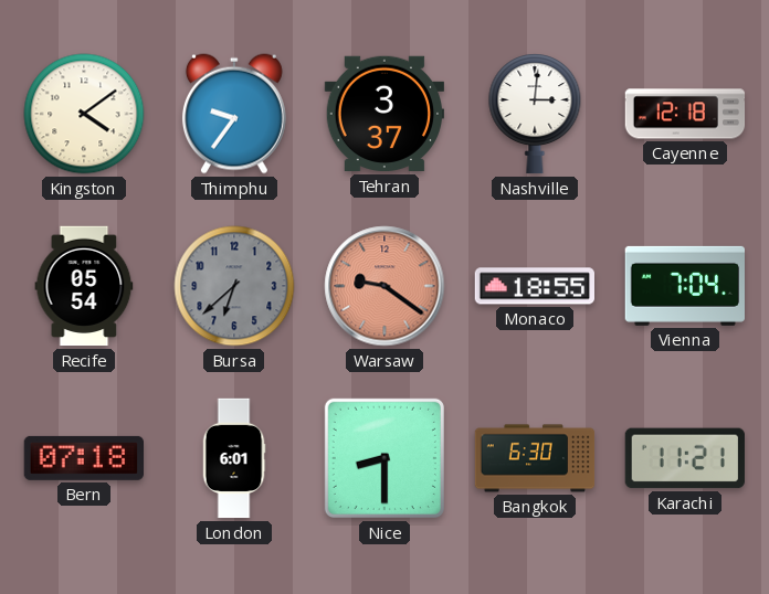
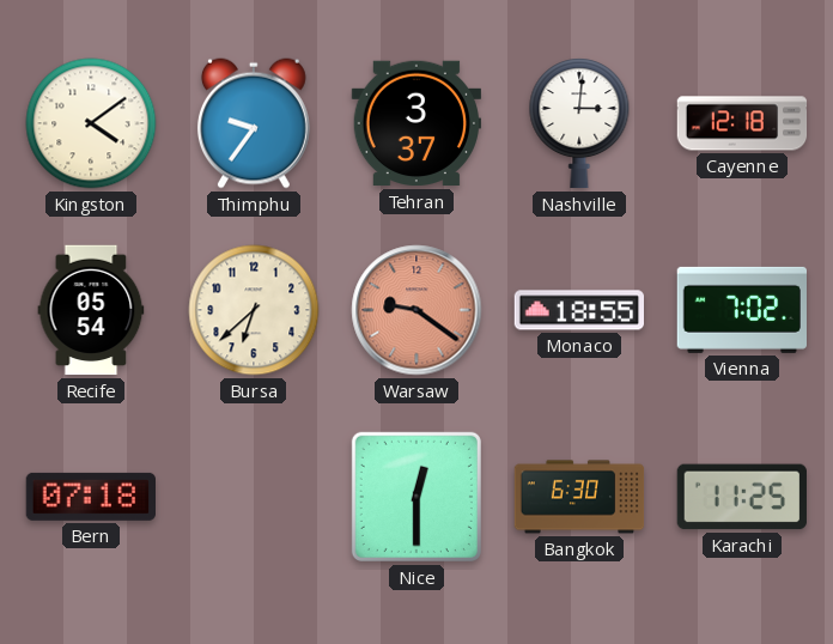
Bursa dial: grey -> cream
Vienna: 7:04 -> 7:02
London: 6:01 -> none
Nice: 8:30 -> 12:30
Karachi: 11:21 -> 11:25
